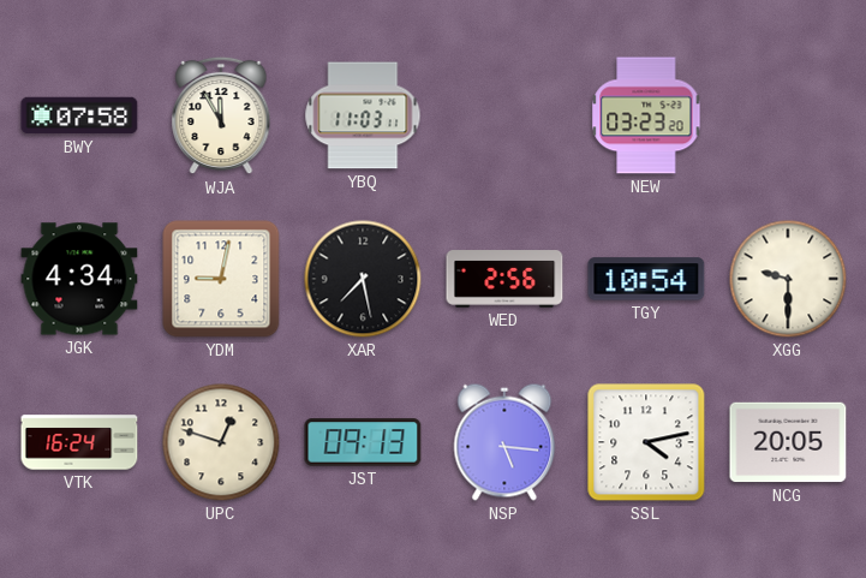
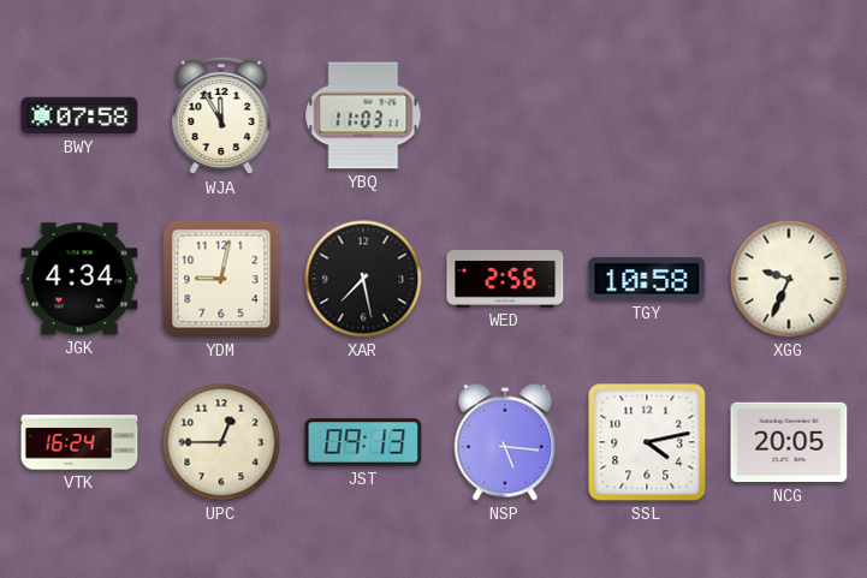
NEW: 03:23 -> none
TGY: 10:54 -> 10:58
XGG: 9:30 -> 9:34
UPC: 12:48 -> 12:45
